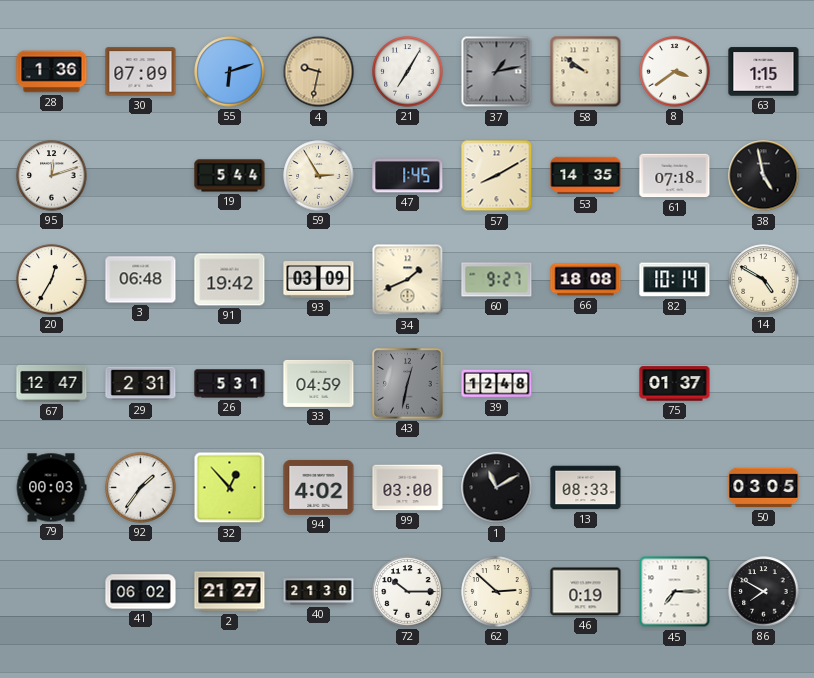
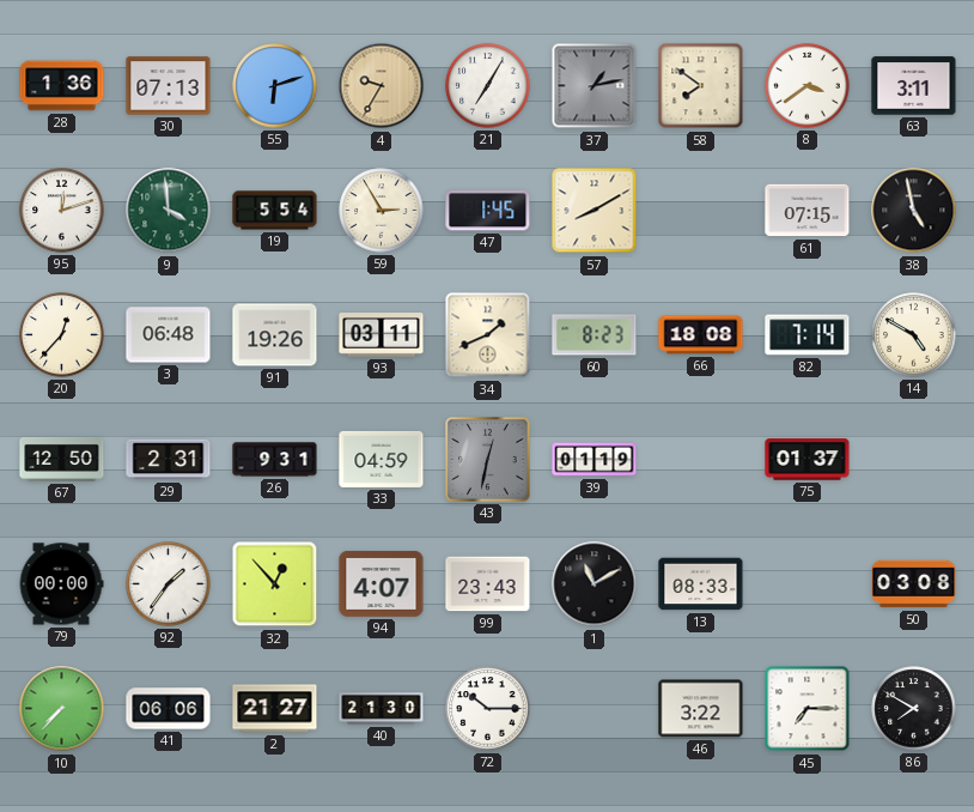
30: 07:09 -> 07:13
4: 9:32 -> 9:35
58: 9:51 -> 7:51
63: 1:15 -> 3:11
9: none -> 3:59
19: 5:44 -> 5:54
53: 14:35 -> none
61: 07:18 -> 07:15
20: 12:35 -> 12:37
91: 19:42 -> 19:26
93: 03:09 -> 03:11
60: 9:27 -> 8:23
82: 10:14 -> 7:14
67: 12:47 -> 12:50
26: 5:31 -> 9:31
39: 12:48 -> 01:19
79: 00:03 -> 00:00
94: 4:02 -> 4:07
99: 03:00 -> 23:43
50: 03:05 -> 03:08
10: none -> 7:37
41: 06:02 -> 06:06
62: 2:52 -> none
46: 0:19 -> 3:22
